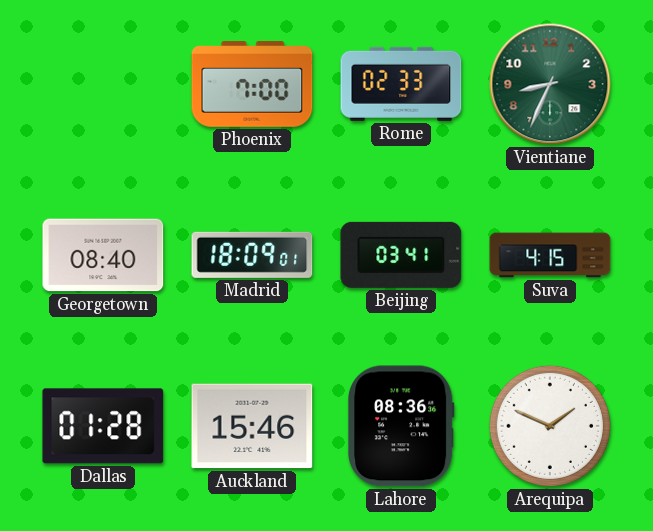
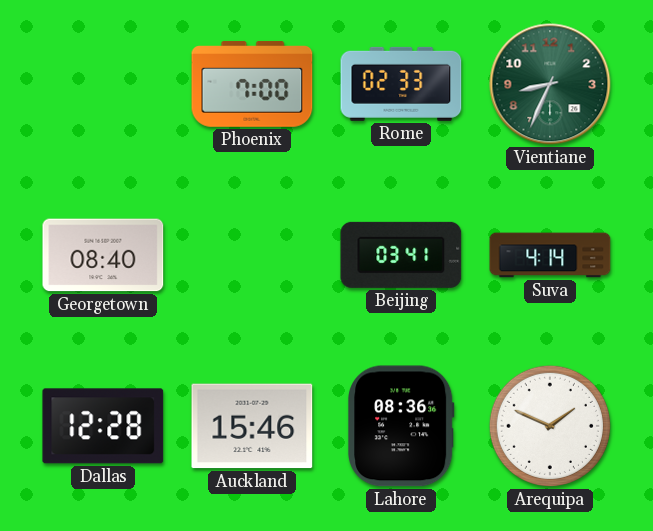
Madrid: 18:09 -> none
Suva: 4:15 -> 4:14
Dallas: 01:28 -> 12:28
